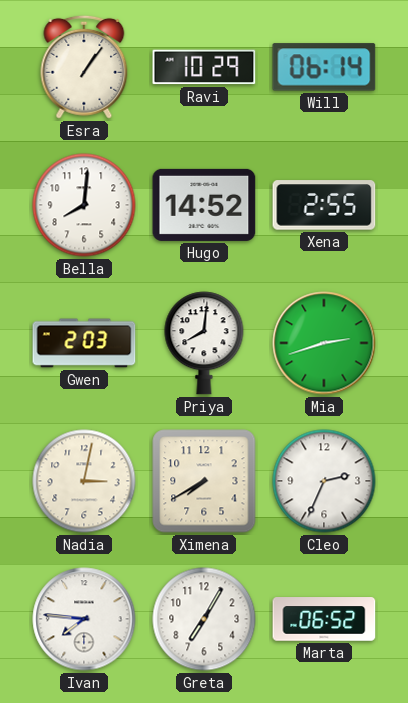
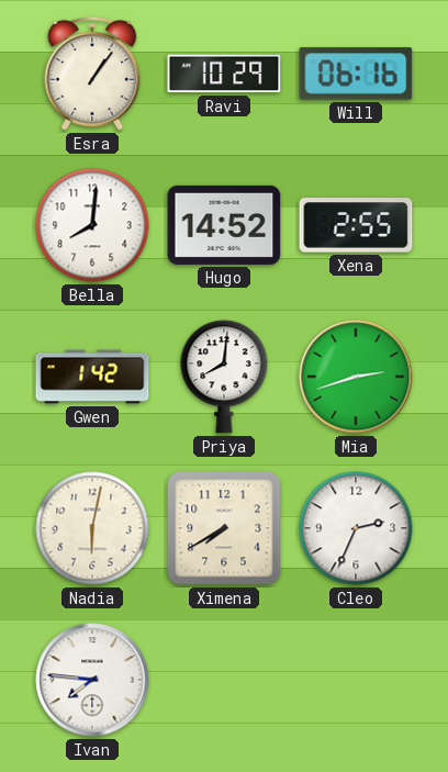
Will: 06:14 -> 06:16
Gwen: 2:03 -> 1:42
Nadia: 3:02 -> 6:02
Greta: 7:05 -> none
Marta: 06:52 -> none
